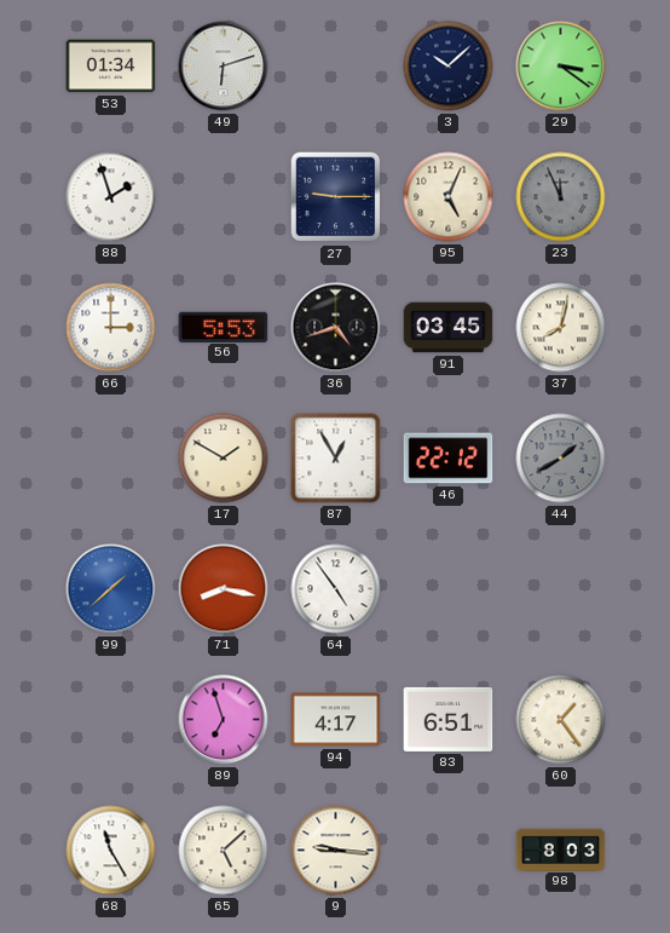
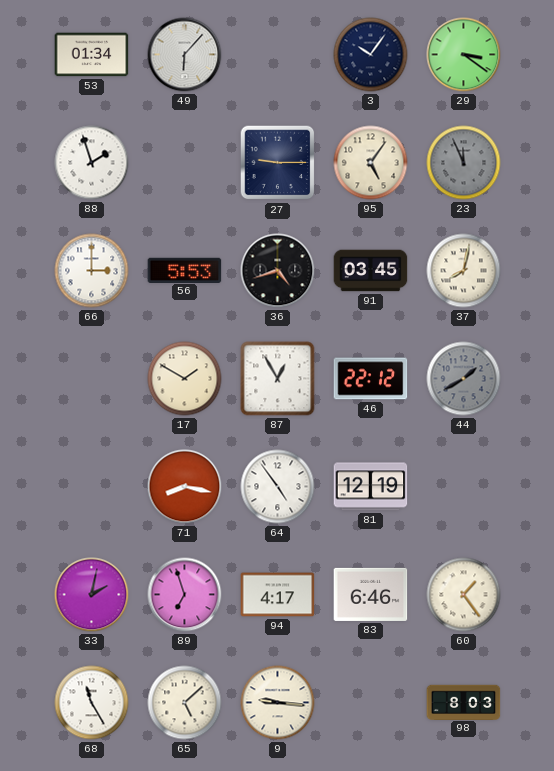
49: 6:12 -> 6:07
3: 10:08 -> 10:06
95: 5:04 -> 5:06
99: 1:38 -> none
81: none -> 12:19
33: none -> 2:02
83: 6:51 -> 6:46
